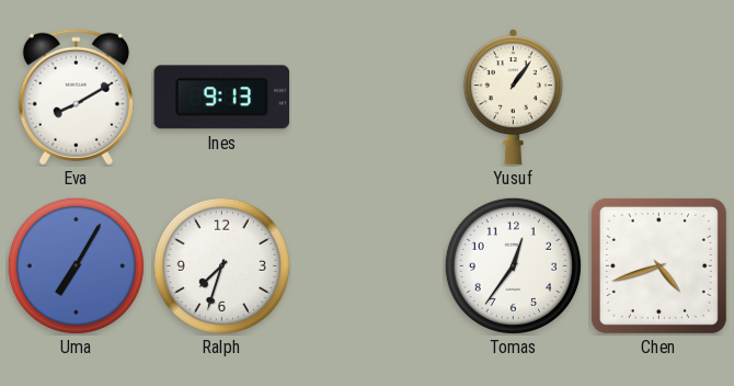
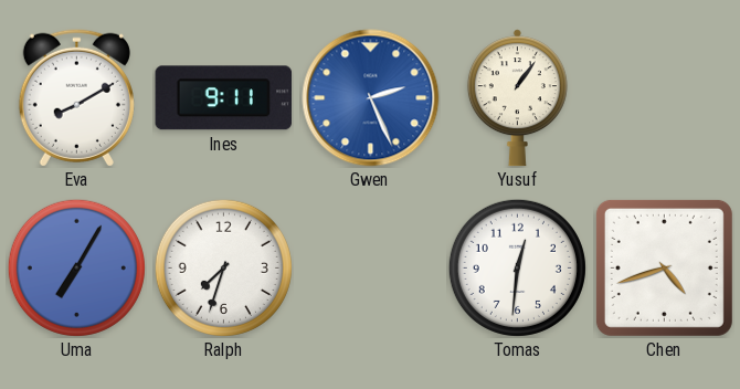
Ines: 9:13 -> 9:11
Gwen: none -> 2:26
Tomas: 12:36 -> 12:31
